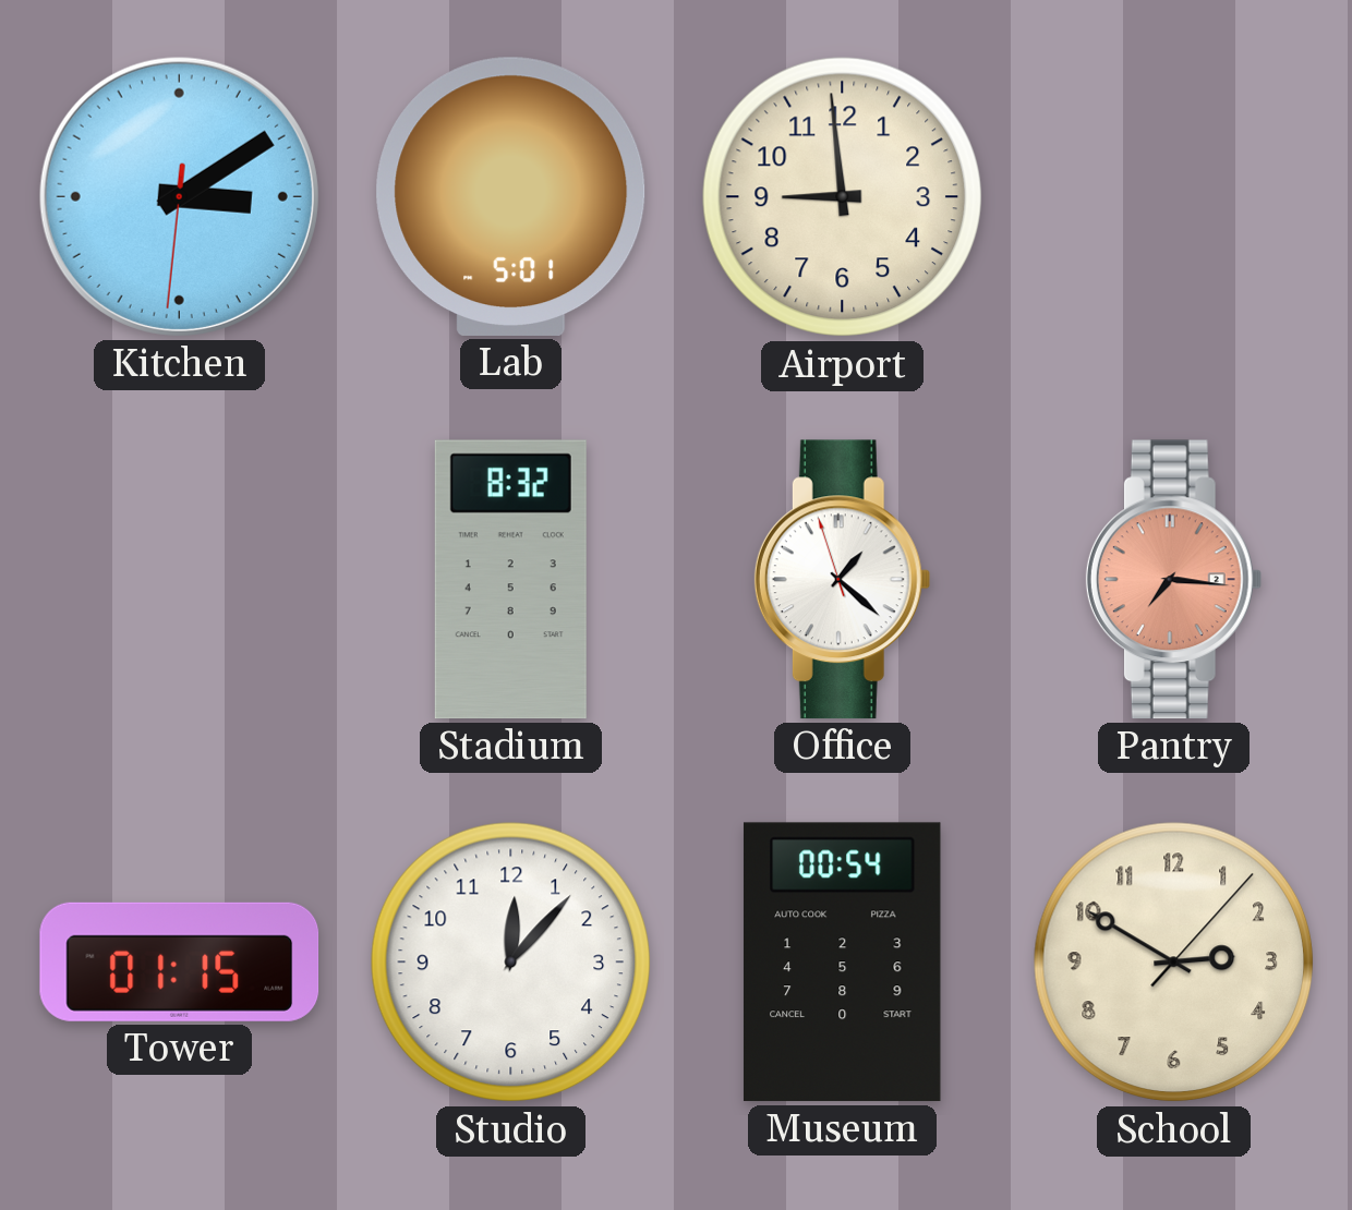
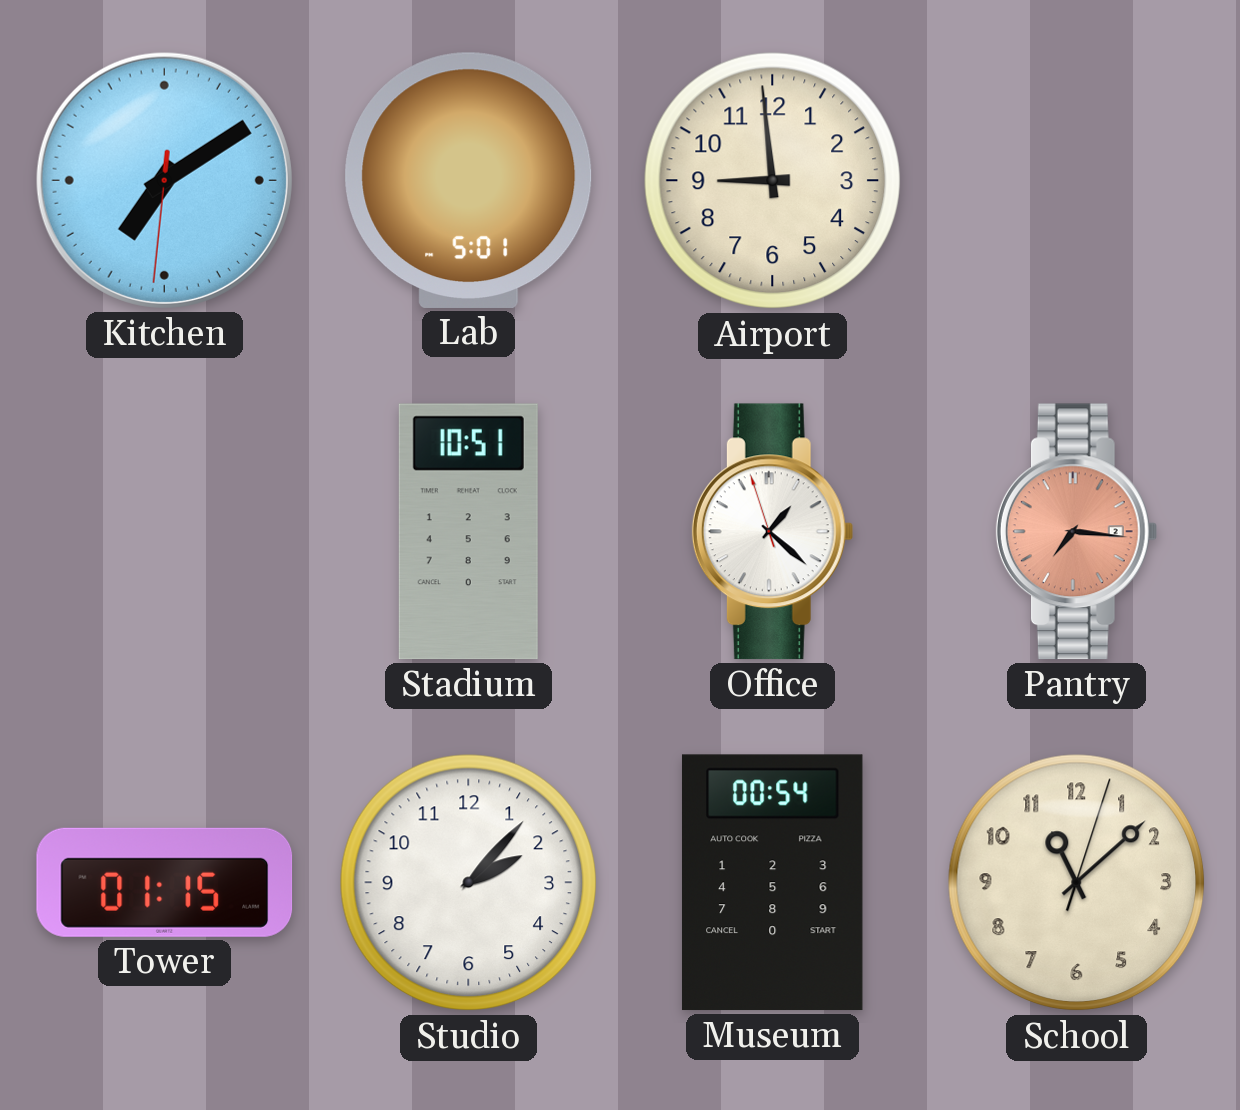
Kitchen: 3:09 -> 7:09
Stadium: 8:32 -> 10:51
Studio: 12:07 -> 2:07
School: 2:50 -> 11:08
